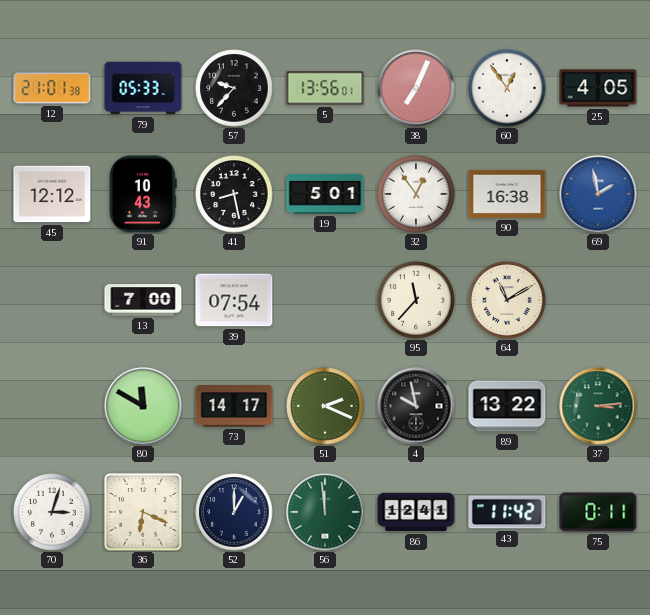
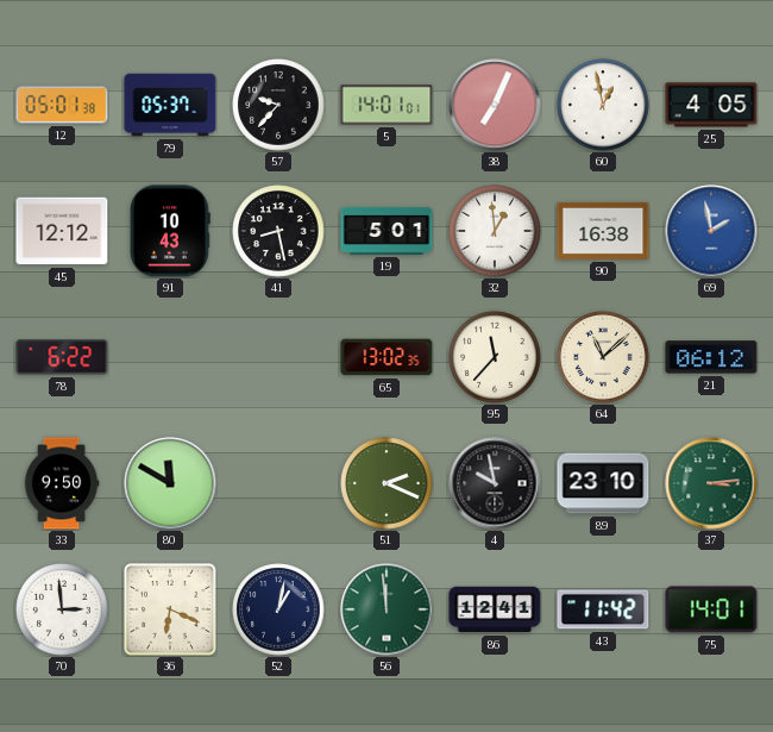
12: 21:01 -> 05:01
79: 05:33 -> 05:37
5: 13:56 -> 14:01
60: 12:54 -> 12:58
32: 12:54 -> 12:59
78: none -> 6:22
13: 7:00 -> none
39: 07:54 -> none
65: none -> 13:02
64: 11:10 -> 11:08
21: none -> 06:12
33: none -> 9:50
73: 14:17 -> none
89: 13:22 -> 23:10
70: 3:03 -> 2:59
52: 1:00 -> 1:02
75: 0:11 -> 14:01
